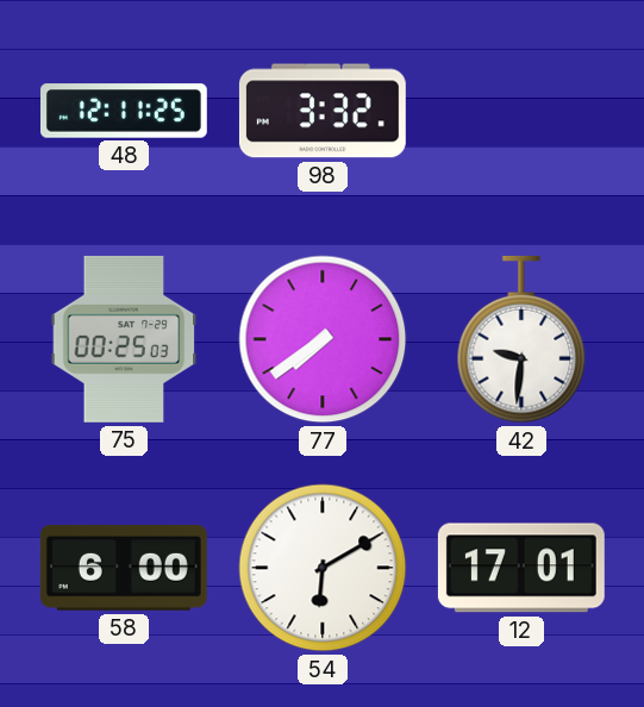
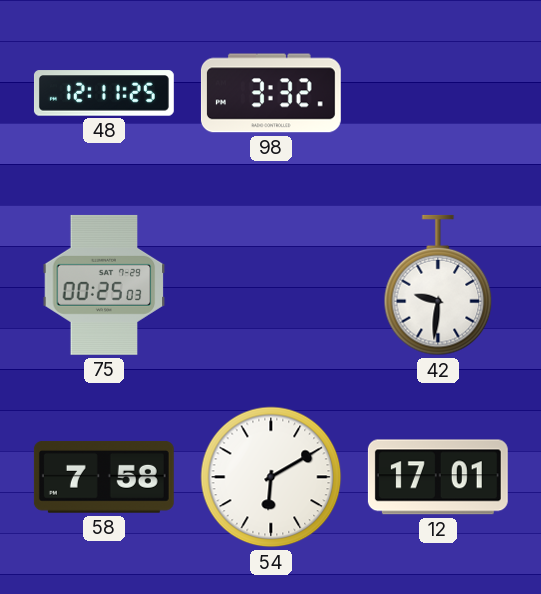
77: 7:39 -> none
58: 6:00 -> 7:58
